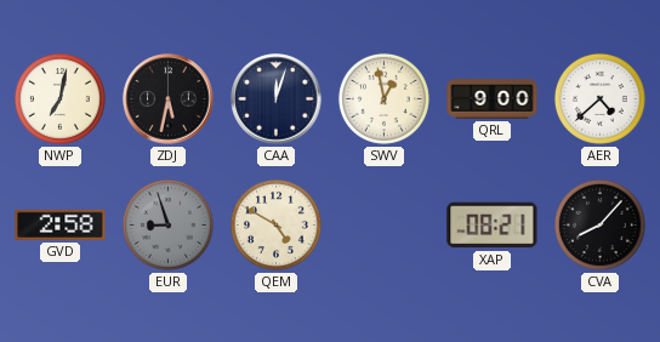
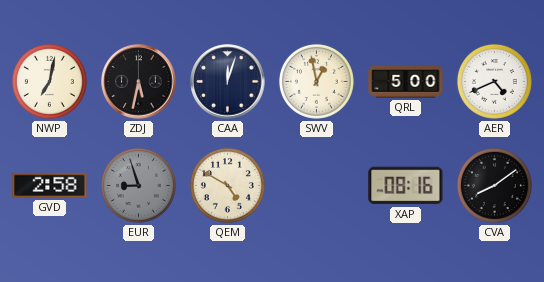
QRL: 9:00 -> 5:00
AER: 4:38 -> 4:41
XAP: 08:21 -> 08:16
CVA: 8:07 -> 8:09
